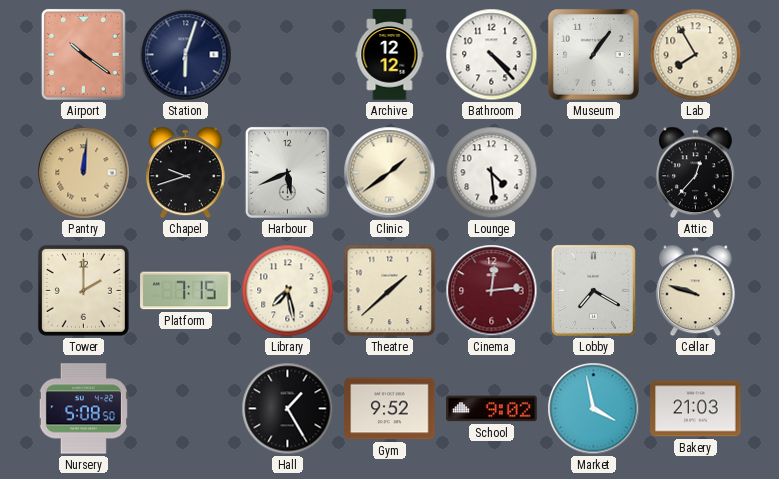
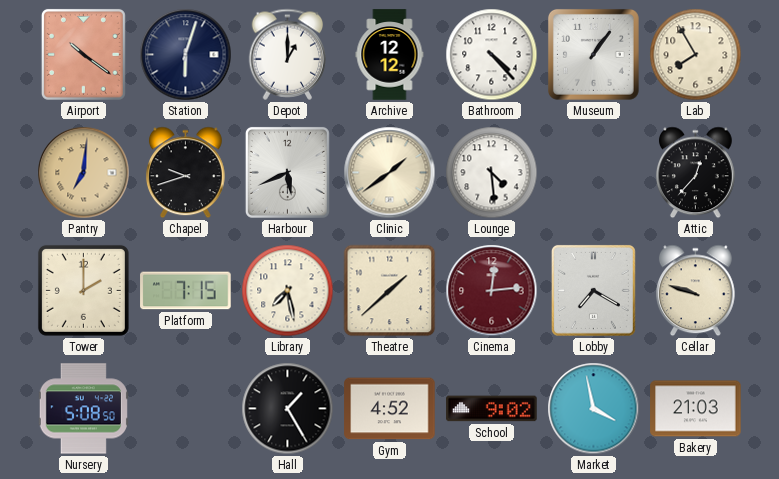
Depot: none -> 1:00
Pantry: 12:01 -> 7:01
Gym: 9:52 -> 4:52
